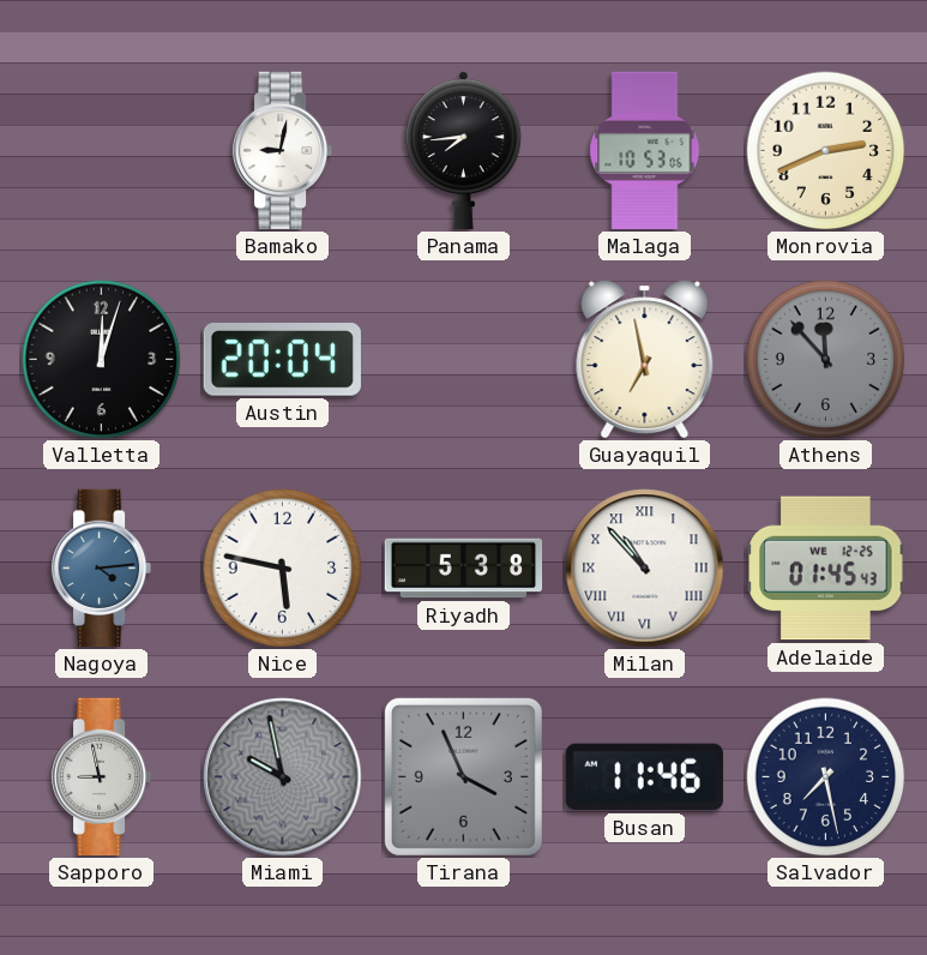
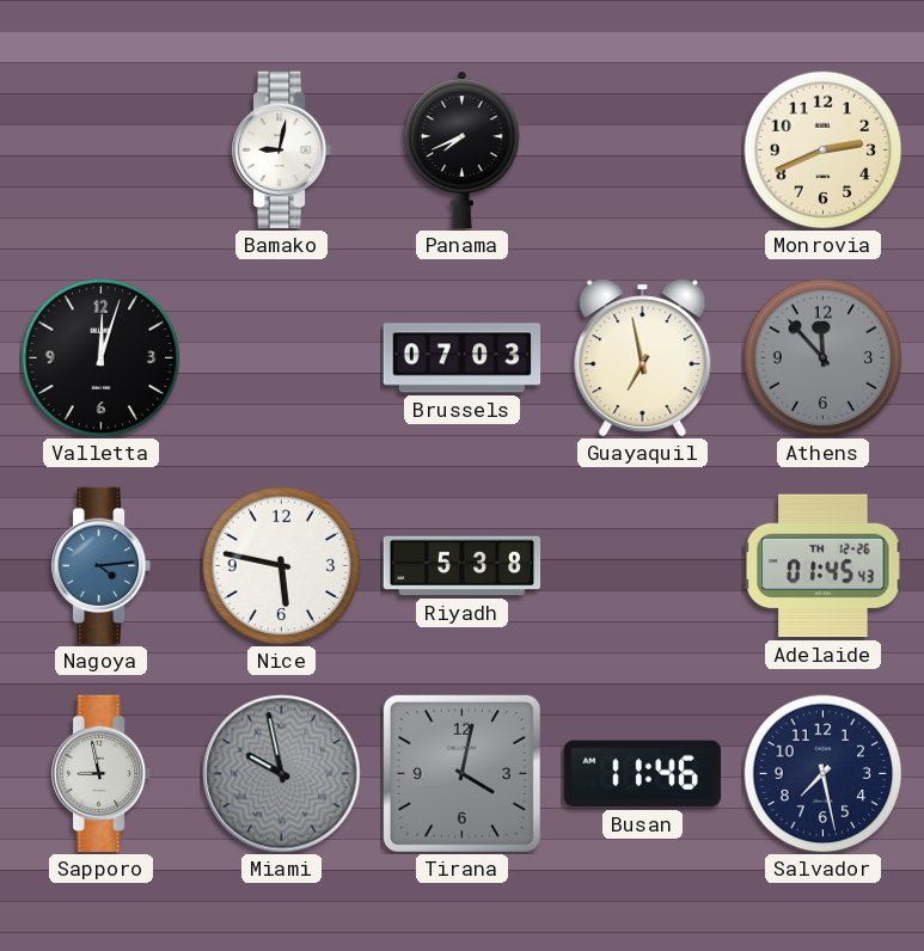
Panama: 7:44 -> 7:41
Malaga: 10:53 -> none
Austin: 20:04 -> none
Brussels: none -> 07:03
Milan: 10:53 -> none
Adelaide date: WE 12-25 -> TH 12-26
Tirana: 3:56 -> 4:02
